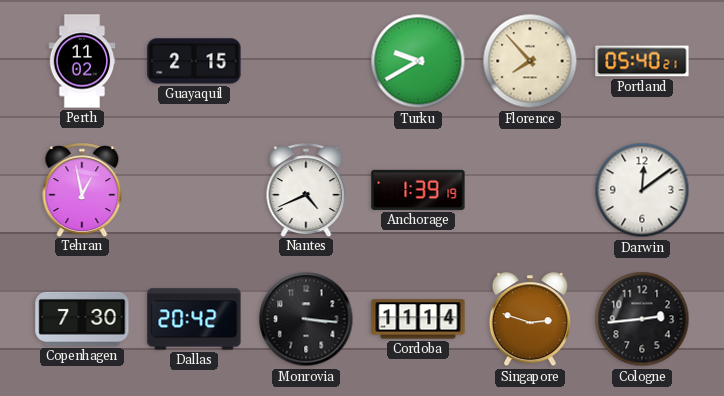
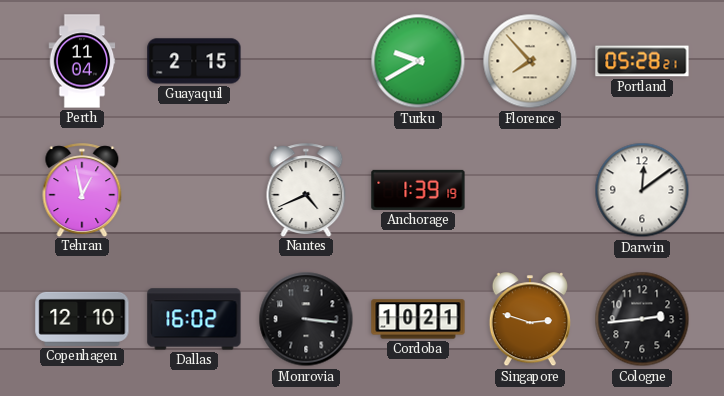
Perth: 11:02 -> 11:04
Portland: 05:40 -> 05:28
Copenhagen: 7:30 -> 12:10
Dallas: 20:42 -> 16:02
Cordoba: 11:14 -> 10:21
